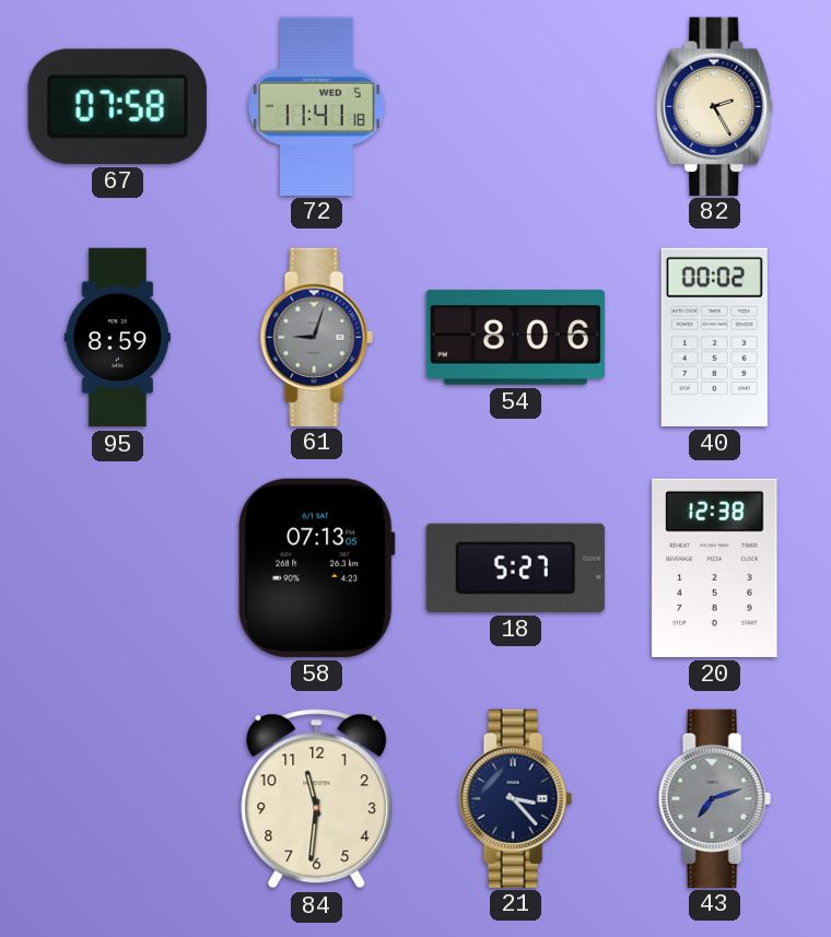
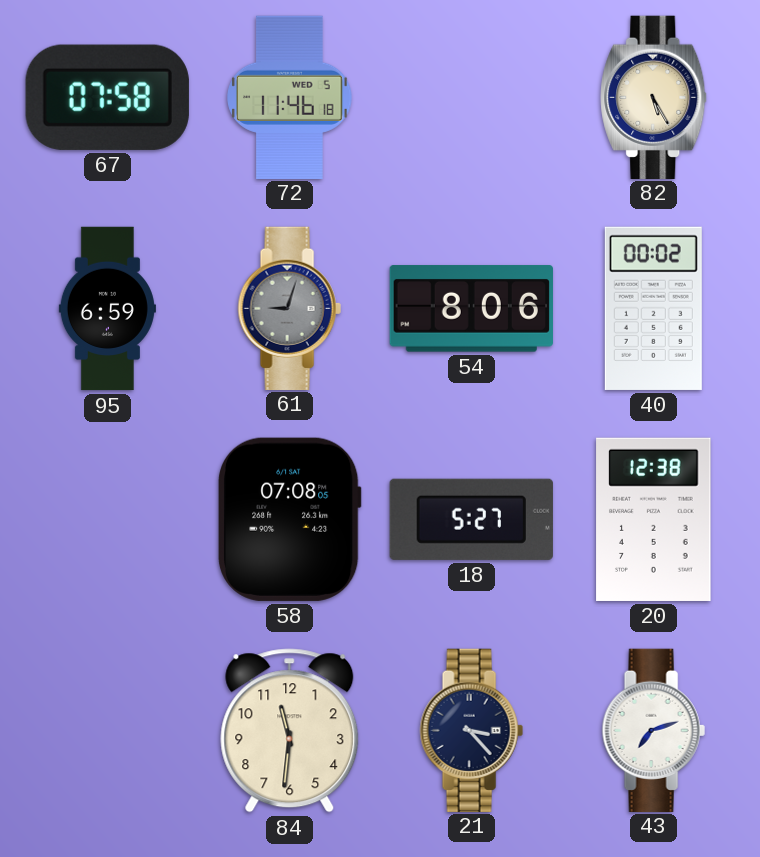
72: 11:41 -> 11:46
82: 2:25 -> 5:25
95: 8:59 -> 6:59
58: 07:13 -> 07:08
43 dial: grey -> white
